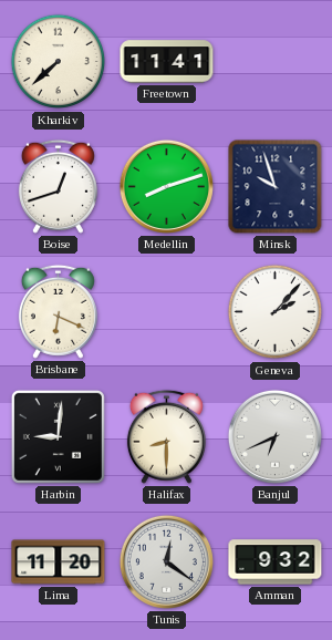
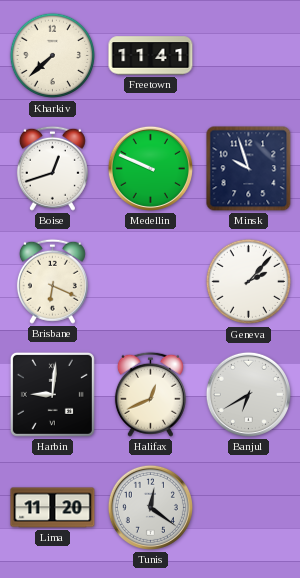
Medellin: 8:12 -> 9:49
Halifax: 8:30 -> 12:41
Banjul: 6:41 -> 6:40
Amman: 9:32 -> none
